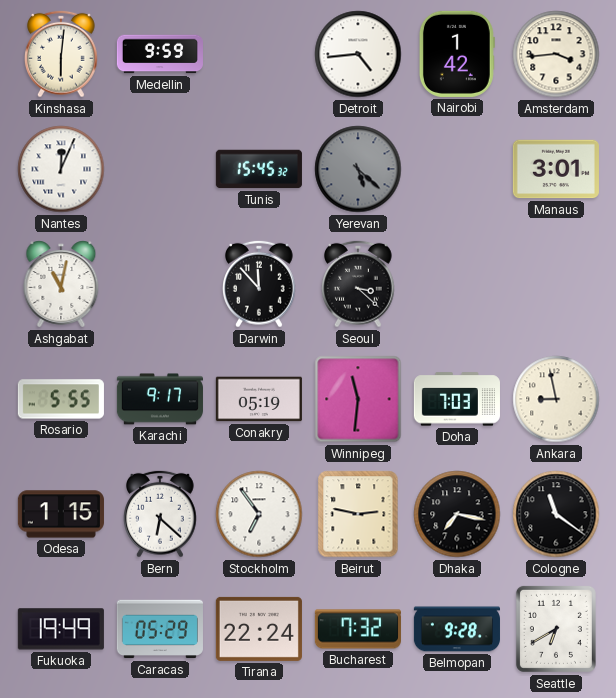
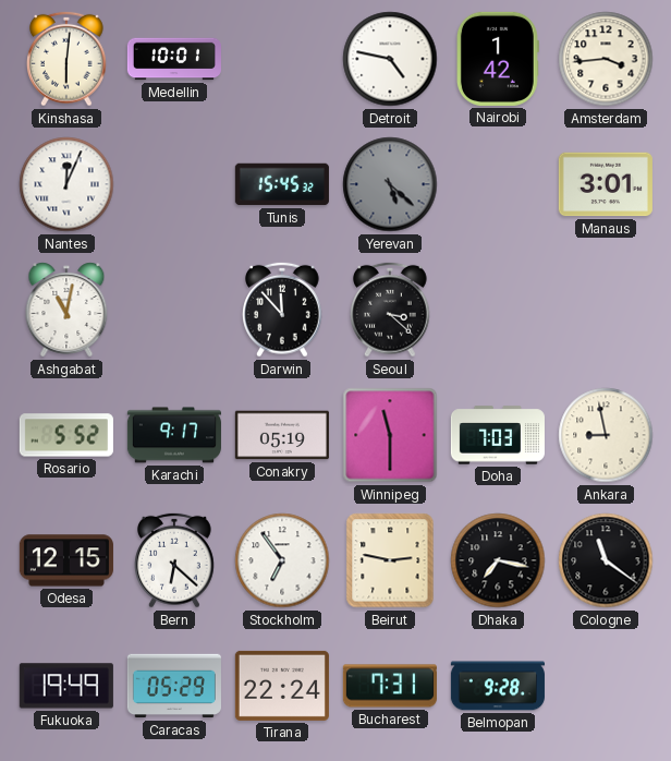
Medellin: 9:59 -> 10:01
Detroit: 4:44 -> 4:47
Rosario: 5:55 -> 5:52
Winnipeg: 11:31 -> 11:30
Odesa: 1:15 -> 12:15
Bucharest: 7:32 -> 7:31
Seattle: 6:40 -> none
